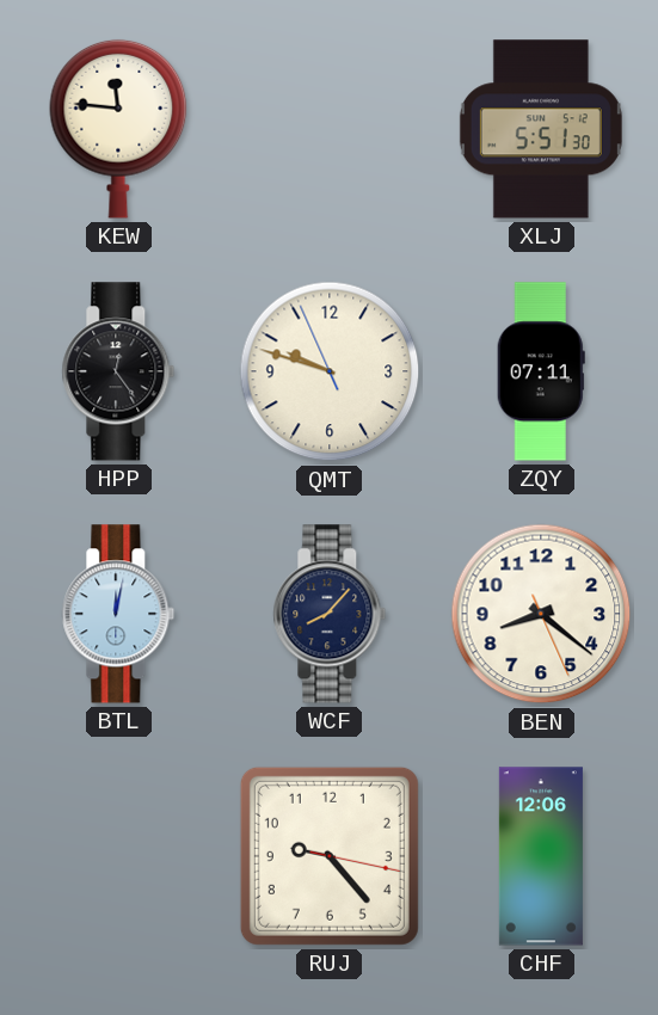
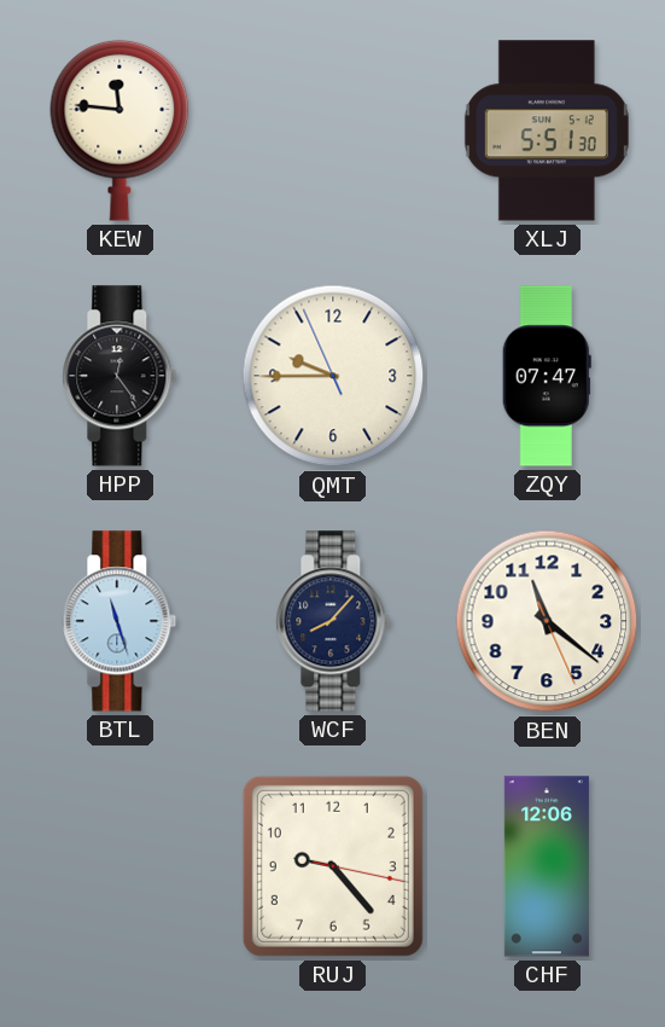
QMT: 9:47 -> 9:44
ZQY: 07:11 -> 07:47
BTL: 12:02 -> 11:27
BEN: 8:21 -> 11:21
